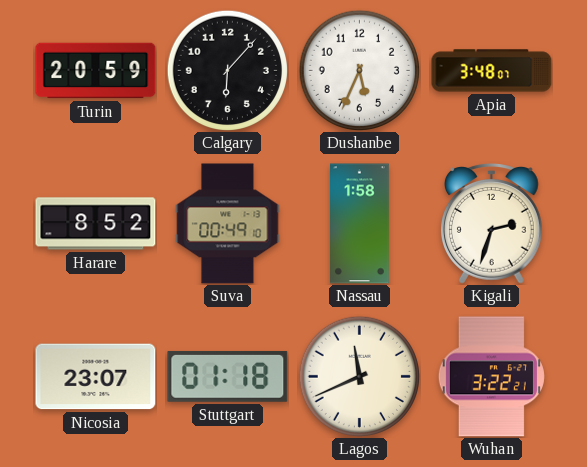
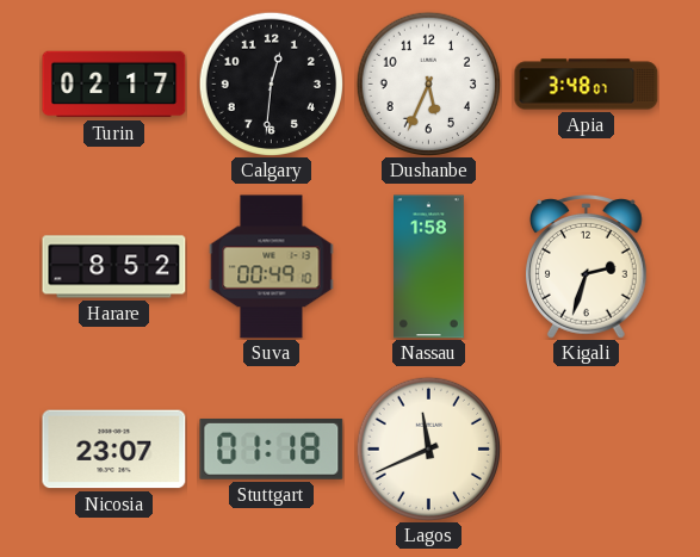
Turin: 20:59 -> 02:17
Calgary: 6:07 -> 12:31
Wuhan: 3:22 -> none
